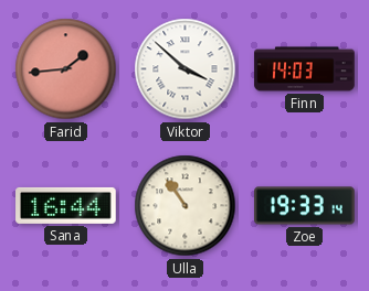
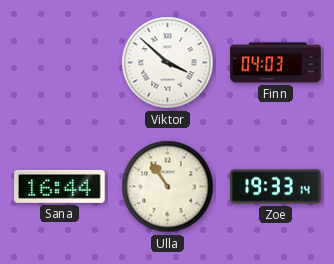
Farid: 1:44 -> none
Finn: 14:03 -> 04:03
